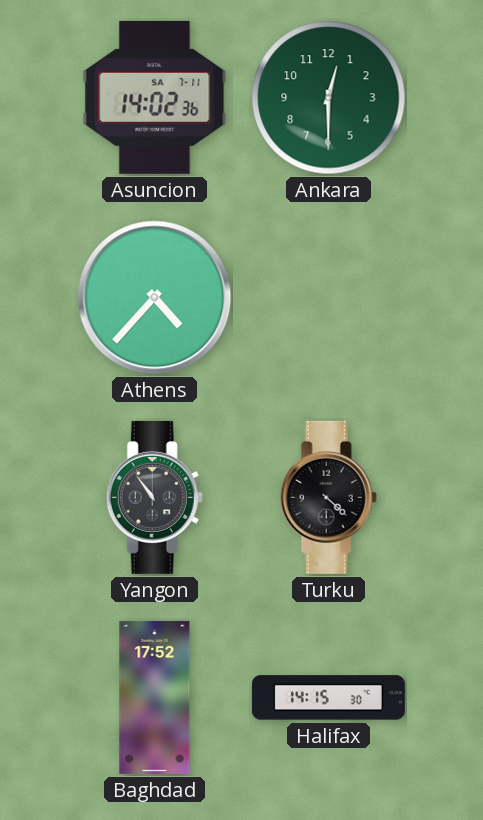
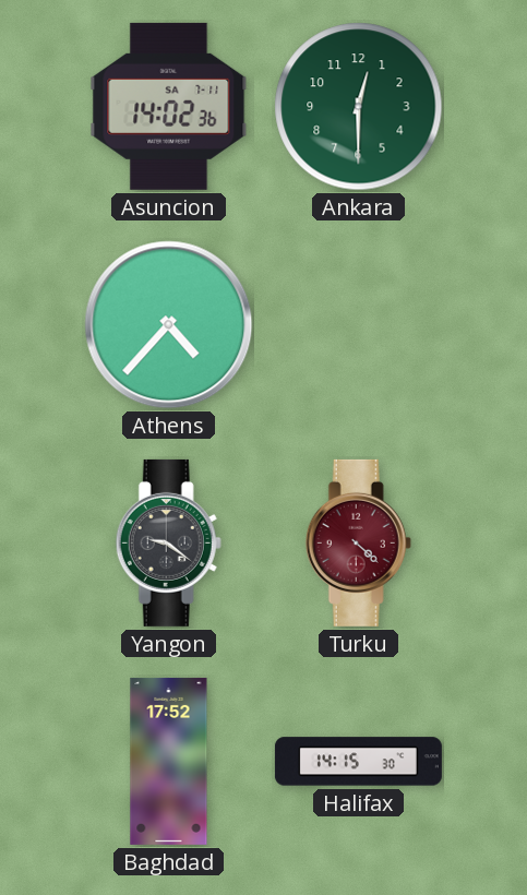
Yangon: 10:54 -> 9:21
Turku dial: black -> burgundy
